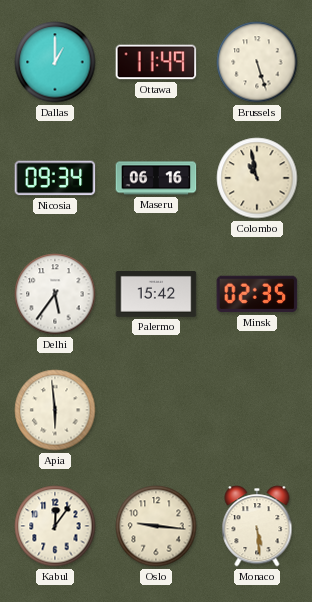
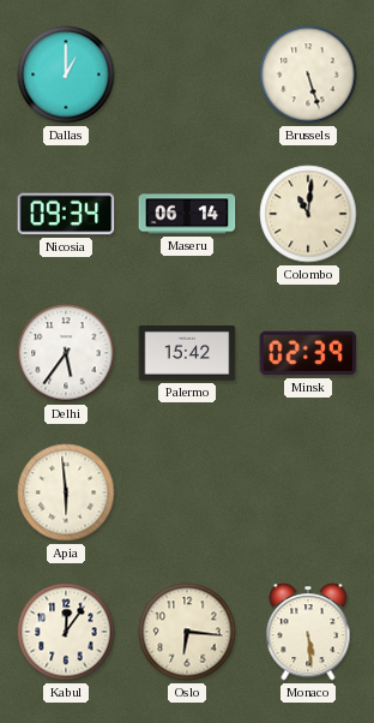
Ottawa: 11:49 -> none
Maseru: 06:16 -> 06:14
Colombo: 10:58 -> 11:01
Minsk: 02:35 -> 02:39
Oslo: 9:16 -> 6:16
